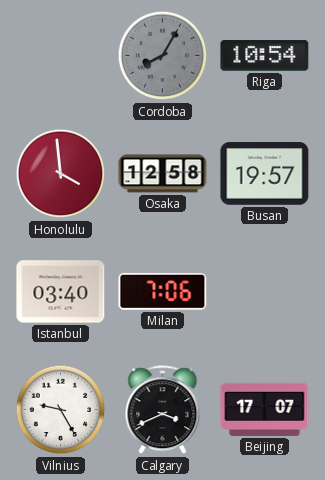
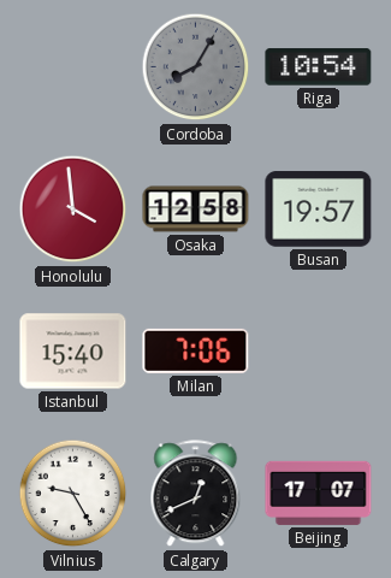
Istanbul: 03:40 -> 15:40
Calgary: 3:41 -> 12:41
